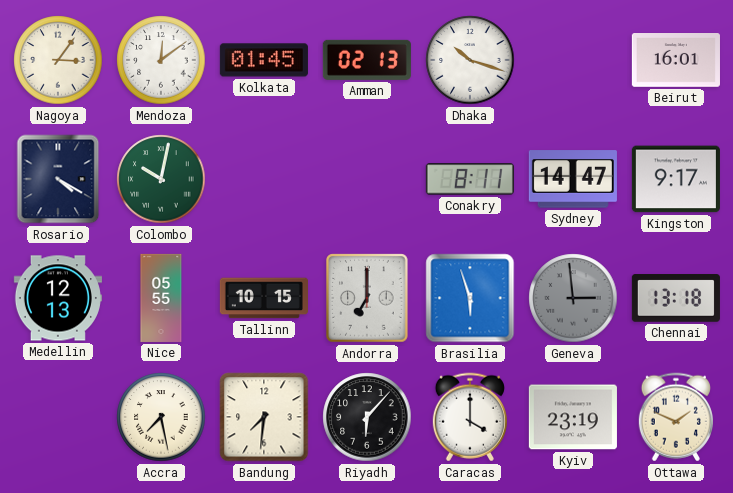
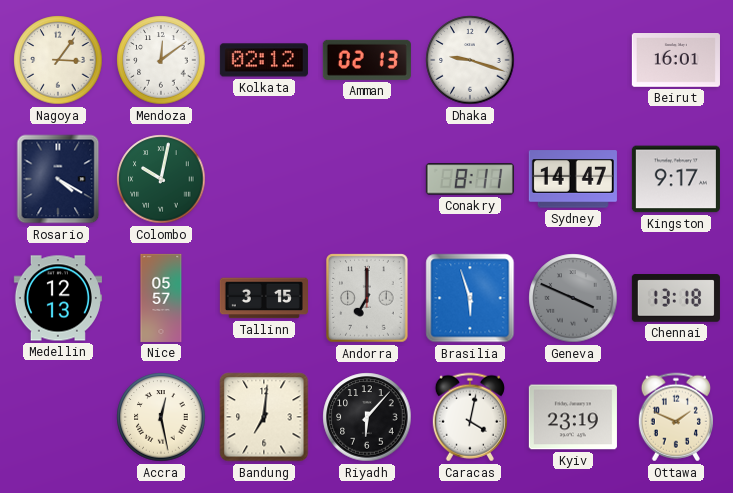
Kolkata: 01:45 -> 02:12
Dhaka: 10:18 -> 9:18
Nice: 05:55 -> 05:57
Tallinn: 10:15 -> 3:15
Geneva: 2:59 -> 3:49
Accra: 7:28 -> 12:28
Bandung: 7:31 -> 7:01
Caracas: 4:00 -> 4:02
